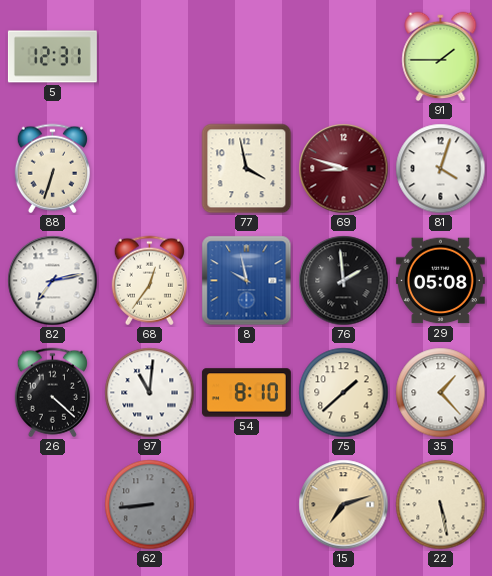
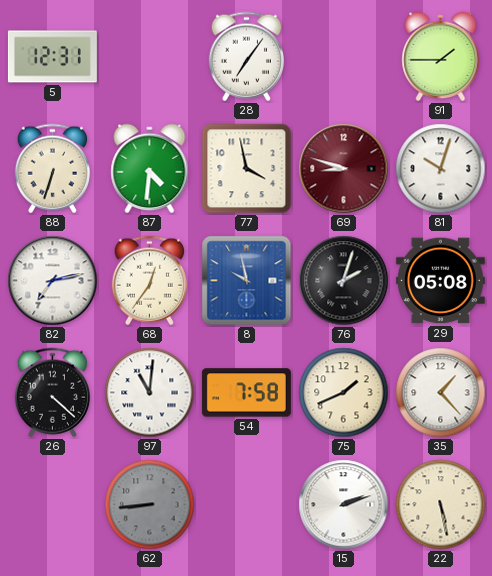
28: none -> 7:06
87: none -> 4:31
81: 4:03 -> 10:03
76: 1:59 -> 2:03
54: 8:10 -> 7:58
75: 1:38 -> 1:41
15: 7:12 -> 2:12
15 dial: champagne -> white
